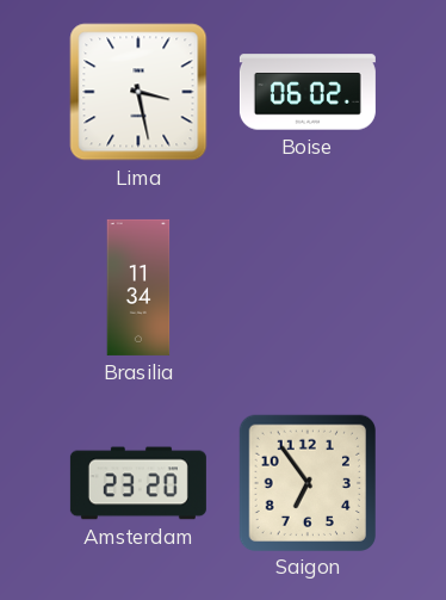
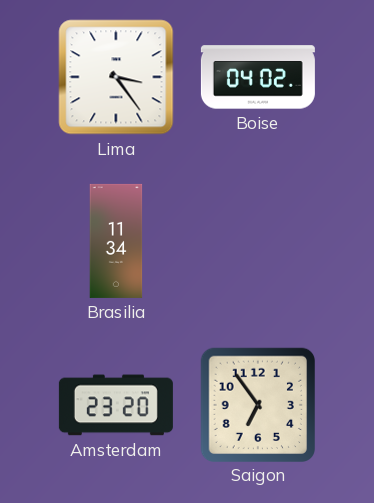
Lima: 3:28 -> 3:24
Boise: 06:02 -> 04:02
